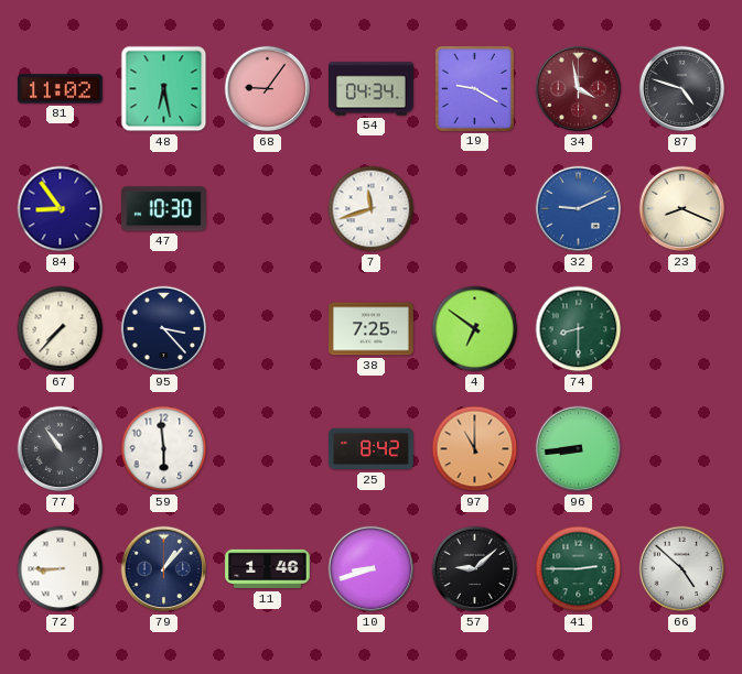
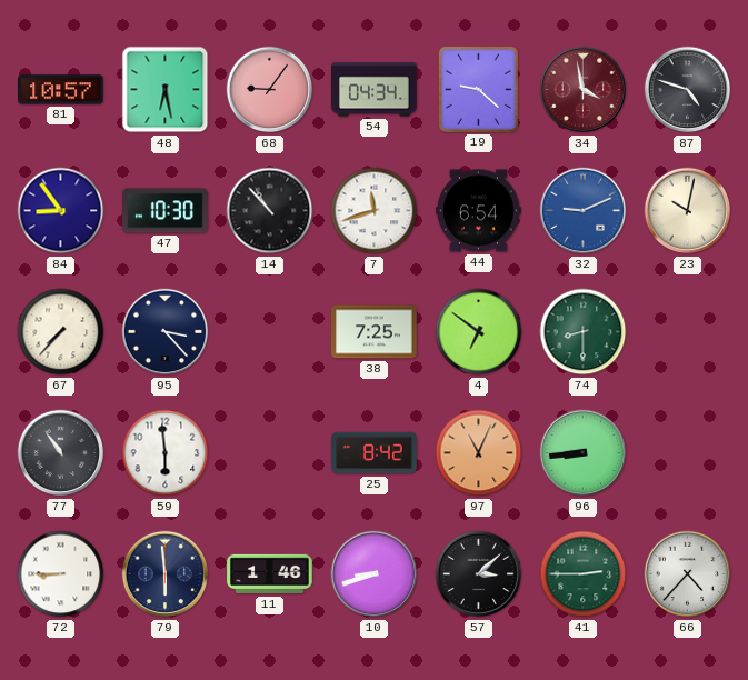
81: 11:02 -> 10:57
19: 9:20 -> 9:22
14: none -> 10:53
44: none -> 6:54
23: 8:19 -> 10:02
97: 11:00 -> 11:04
79: 1:07 -> 5:59
57: 9:08 -> 3:08
66: 4:52 -> 4:37
